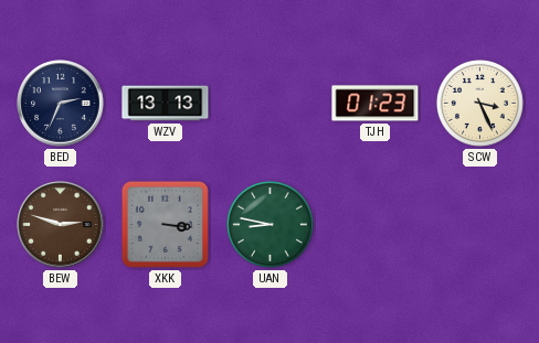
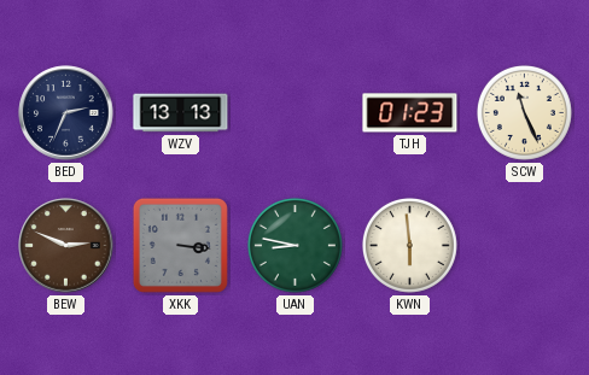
SCW: 3:26 -> 11:26
BEW: 2:48 -> 2:49
KWN: none -> 5:59
